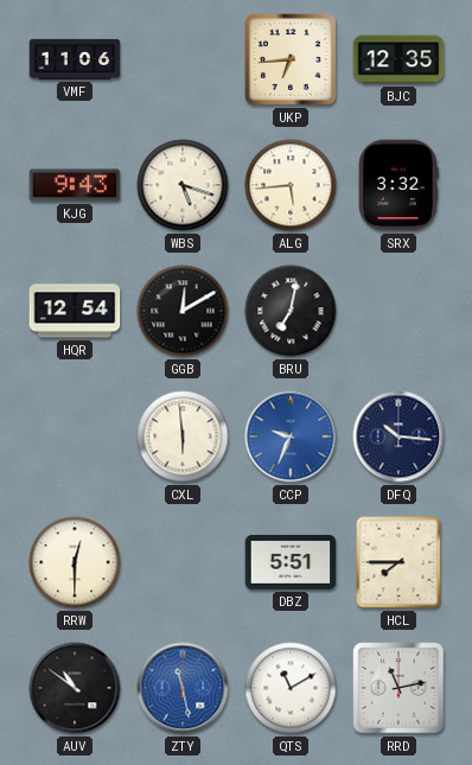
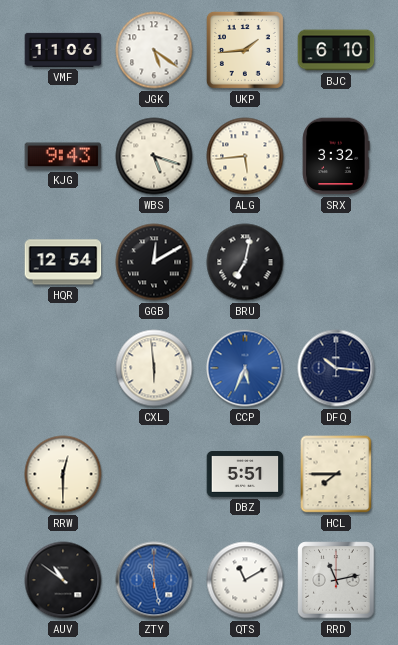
JGK: none -> 5:21
UKP: 6:44 -> 1:44
BJC: 12:35 -> 6:10
CCP: 9:34 -> 5:34
